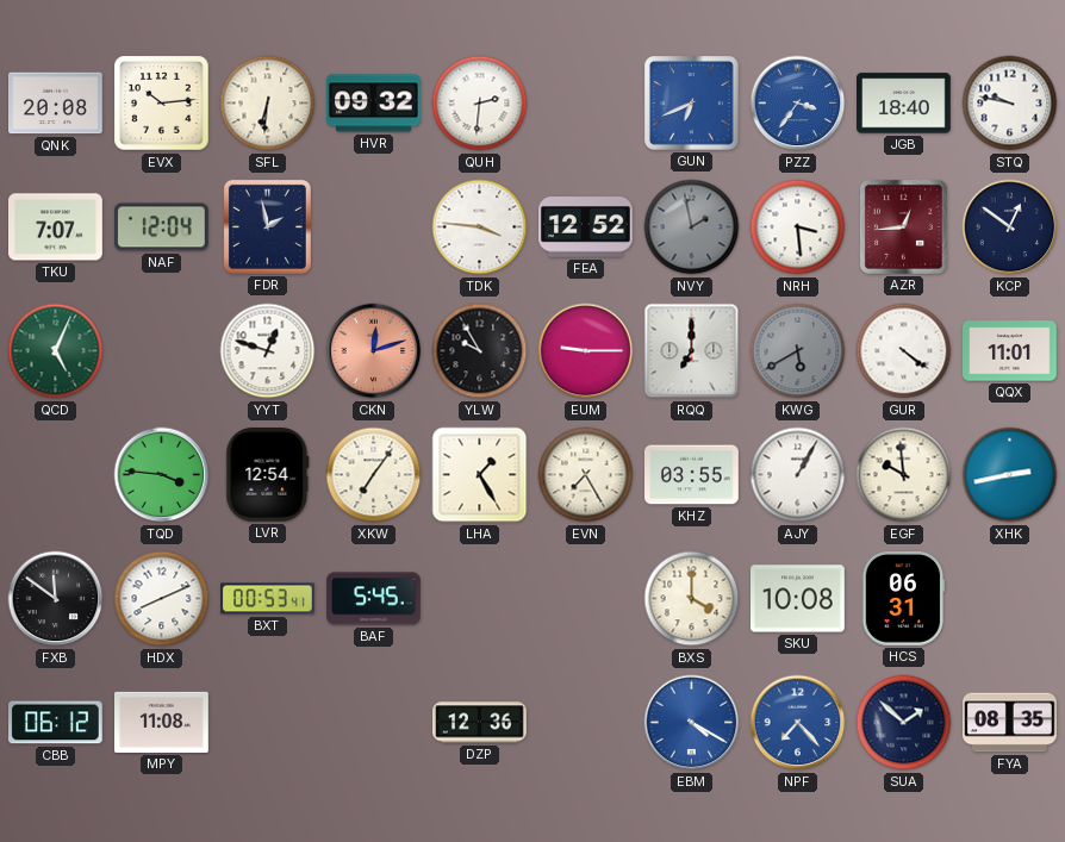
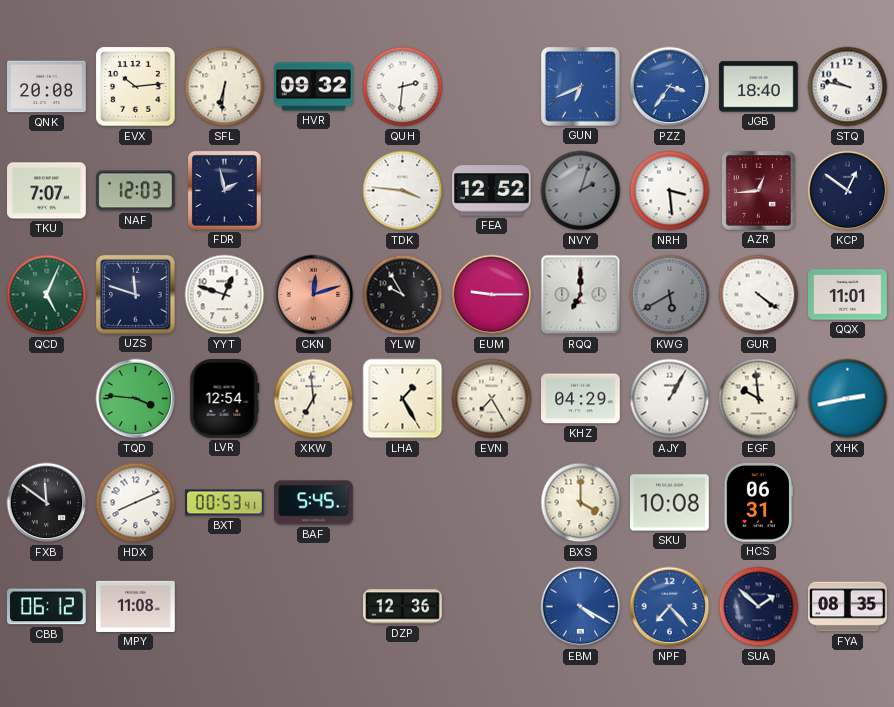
NAF: 12:04 -> 12:03
NVY: 1:58 -> 2:03
UZS: none -> 11:48
XKW: 7:06 -> 6:59
KHZ: 03:55 -> 04:29
